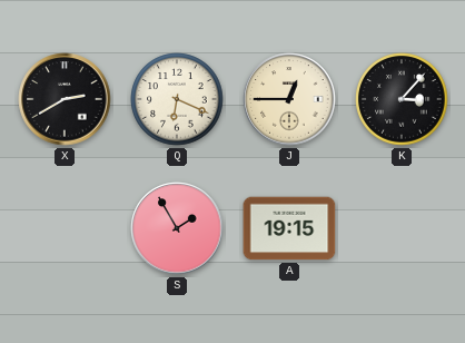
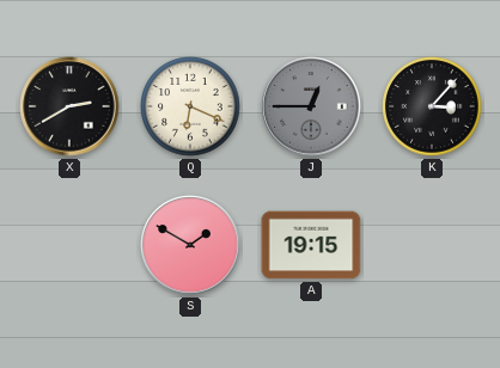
J dial: cream -> grey
S: 1:55 -> 1:50
